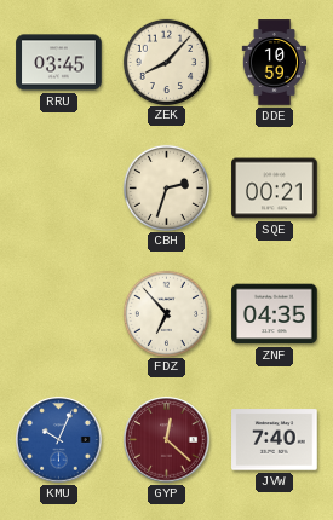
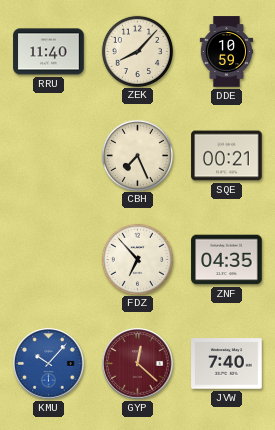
RRU: 03:45 -> 11:40
CBH: 2:33 -> 7:26
KMU: 10:04 -> 10:07
